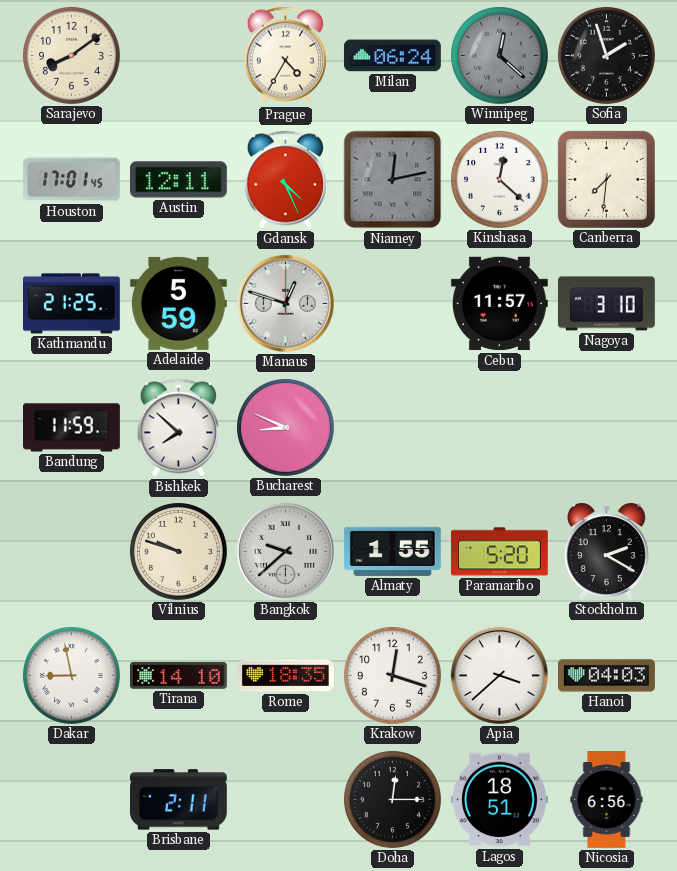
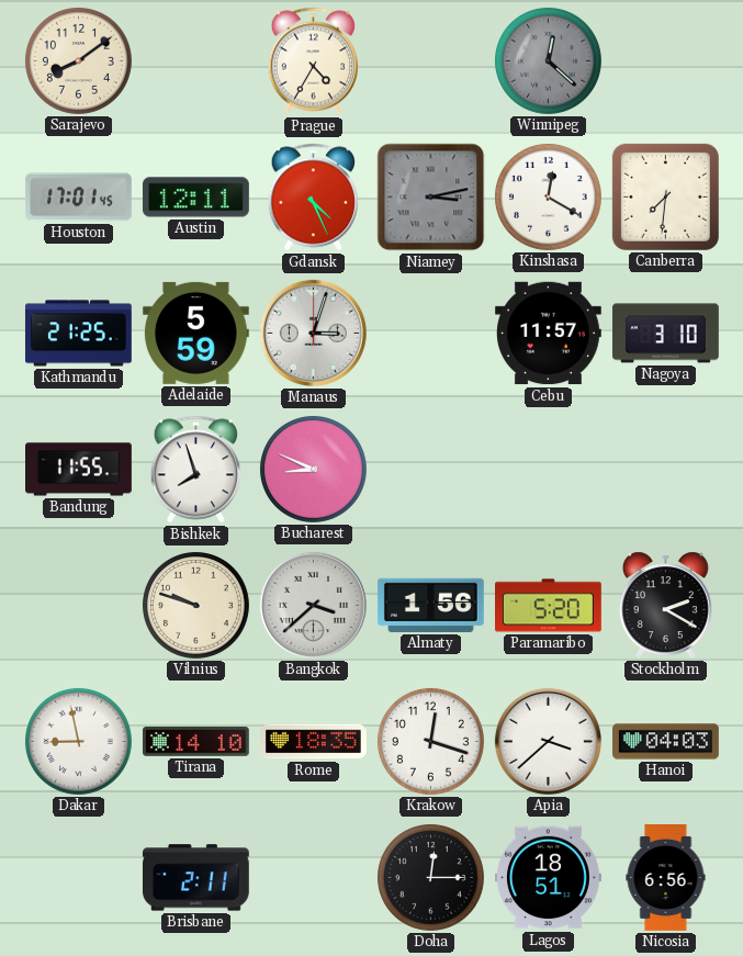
Milan: 06:24 -> none
Sofia: 1:57 -> none
Niamey: 12:13 -> 3:13
Kinshasa: 12:22 -> 12:20
Manaus: 12:48 -> 3:03
Bandung: 11:59 -> 11:55
Bishkek: 7:52 -> 7:57
Bangkok: 9:38 -> 3:38
Almaty: 1:55 -> 1:56
